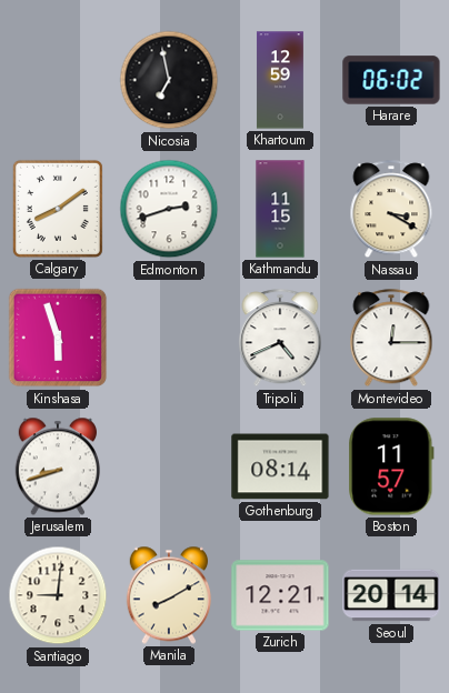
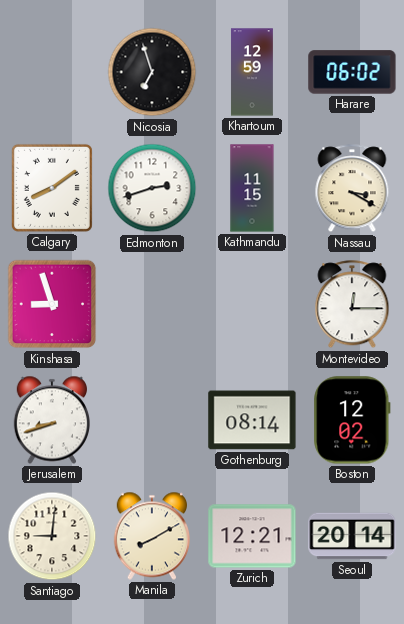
Nicosia: 6:58 -> 6:57
Kinshasa: 5:57 -> 8:57
Tripoli: 4:41 -> none
Boston: 11:57 -> 12:02
